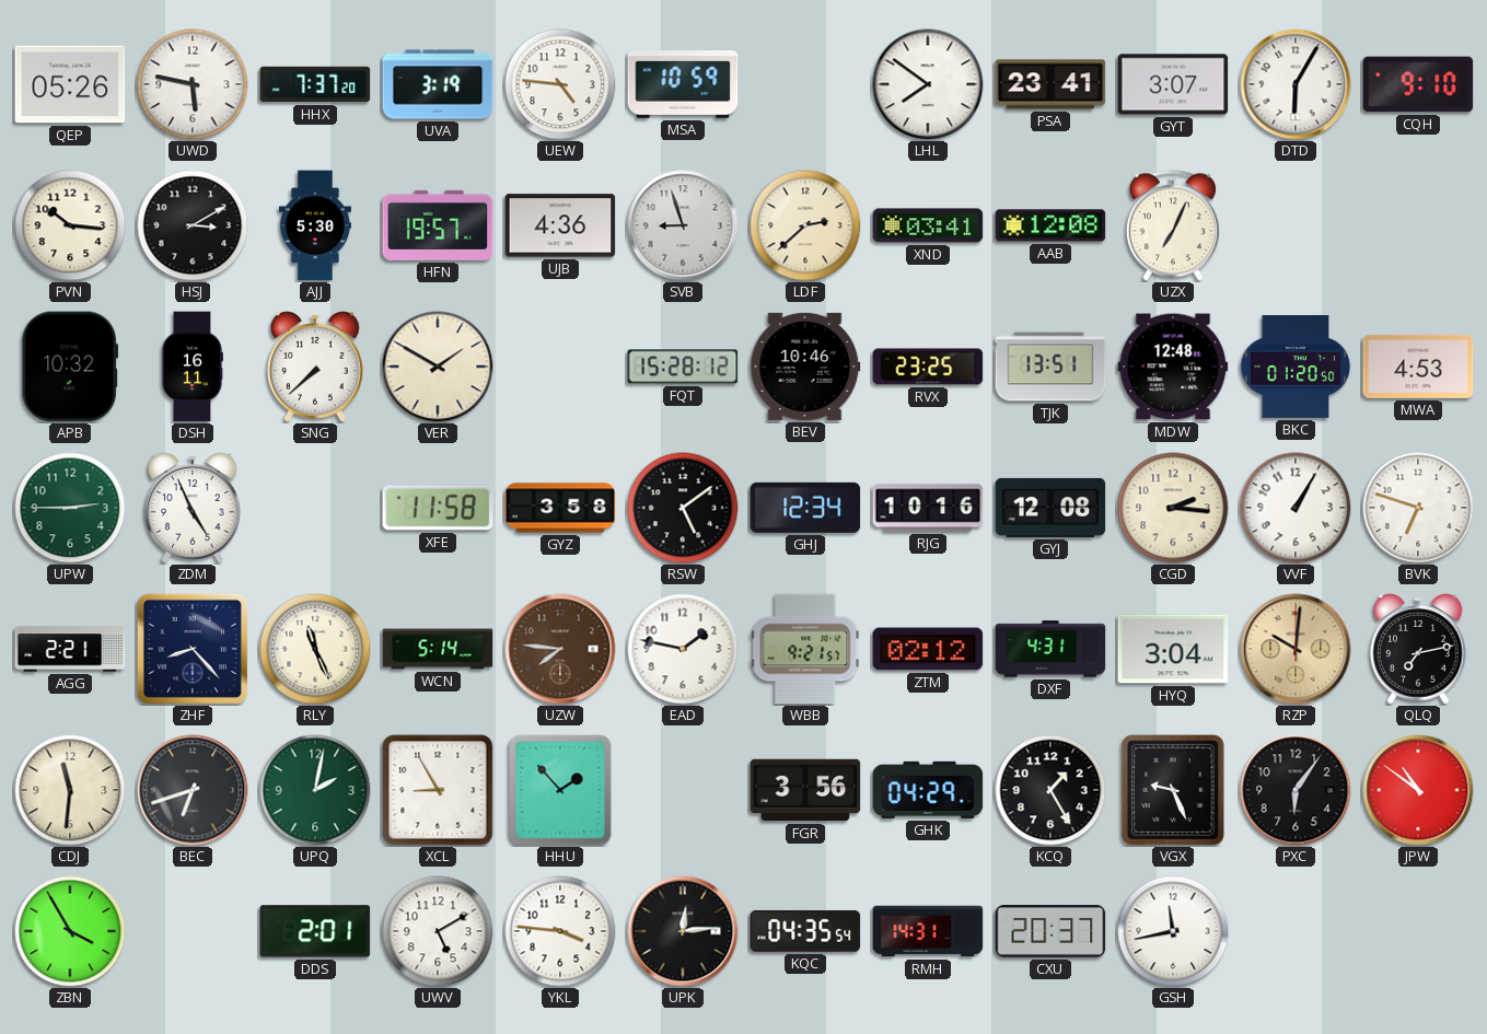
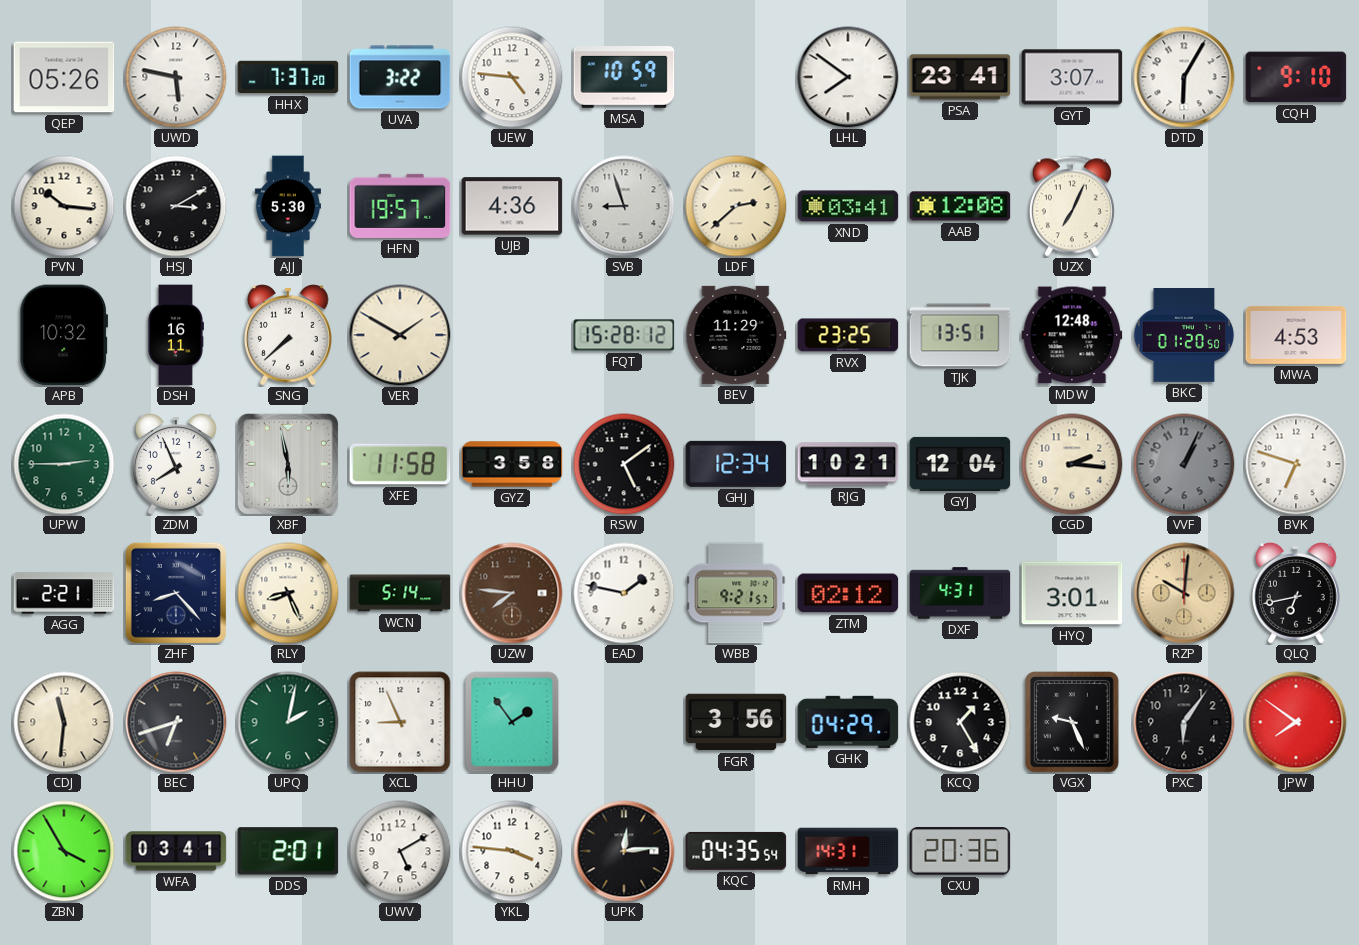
UVA: 3:19 -> 3:22
BEV: 10:46 -> 11:29
ZDM: 4:56 -> 7:56
XBF: none -> 5:58
RJG: 10:16 -> 10:21
GYJ: 12:08 -> 12:04
VVF: 1:05 -> 1:04
VVF dial: white -> grey
RLY: 11:26 -> 8:26
HYQ: 3:04 -> 3:01
QLQ: 7:13 -> 6:43
XCL: 8:55 -> 8:56
HHU: 1:53 -> 1:54
JPW: 10:51 -> 7:51
WFA: none -> 03:41
CXU: 20:37 -> 20:36
GSH: 11:43 -> none
